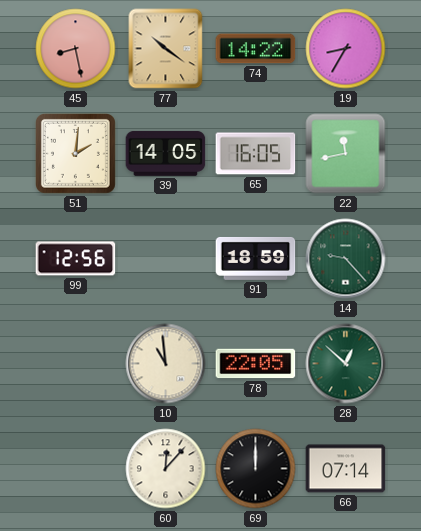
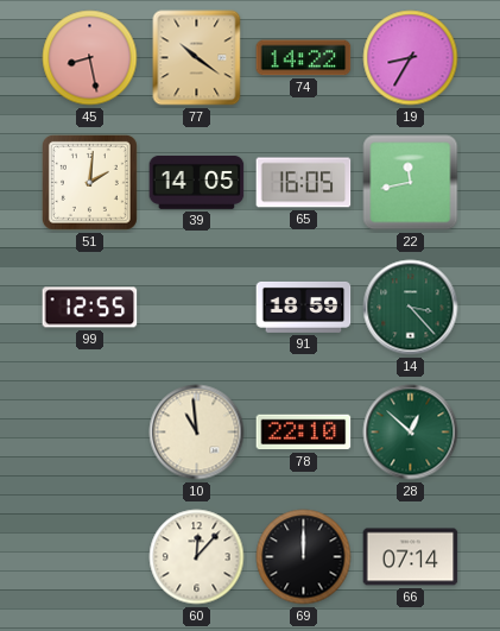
99: 12:56 -> 12:55
14: 9:23 -> 3:23
78: 22:05 -> 22:10
